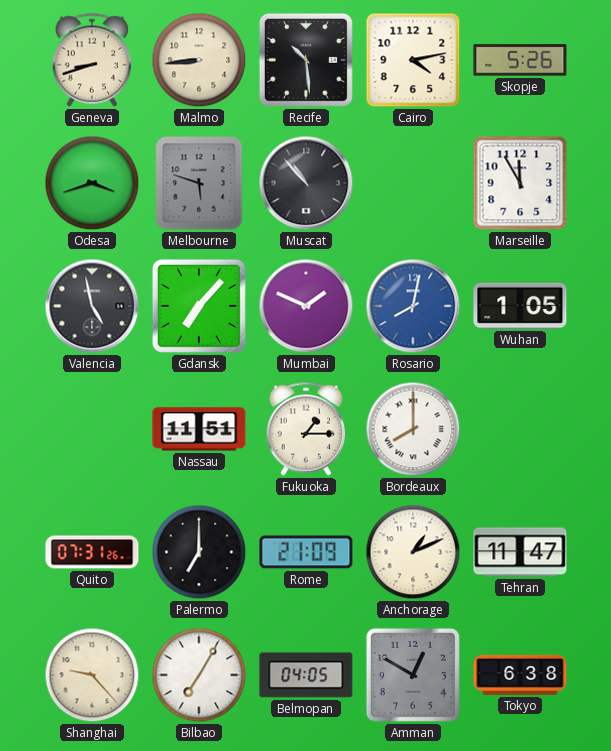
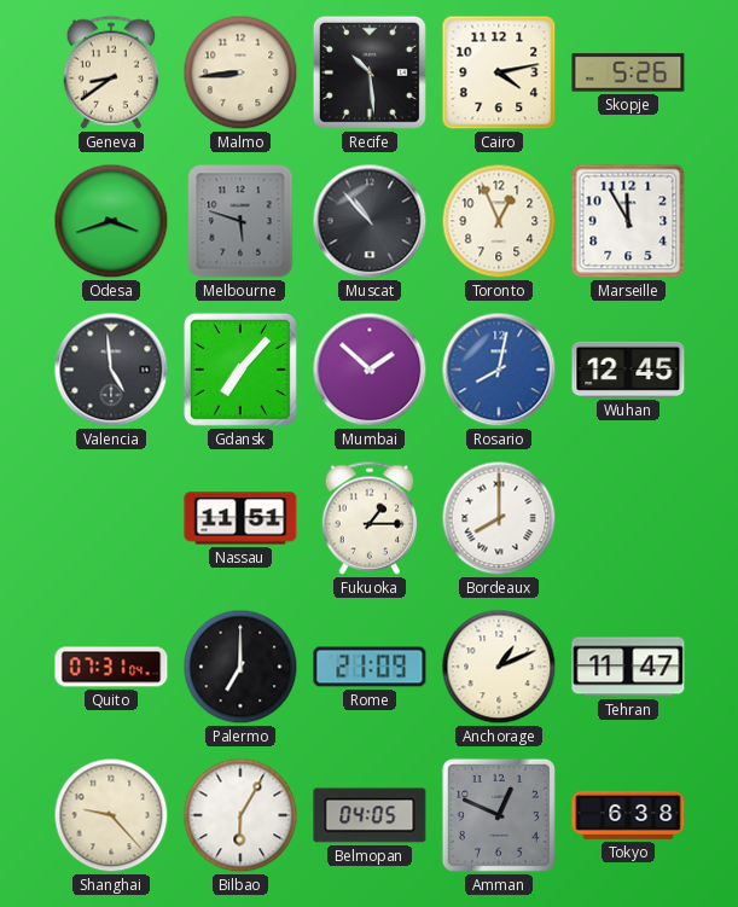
Geneva: 8:42 -> 8:39
Toronto: none -> 12:56
Valencia: 4:58 -> 4:59
Mumbai: 1:49 -> 1:52
Wuhan: 1:05 -> 12:45
Quito: 07:31:26 -> 07:31:04
Bilbao: 7:05 -> 6:05
Amman: 12:50 -> 12:49
